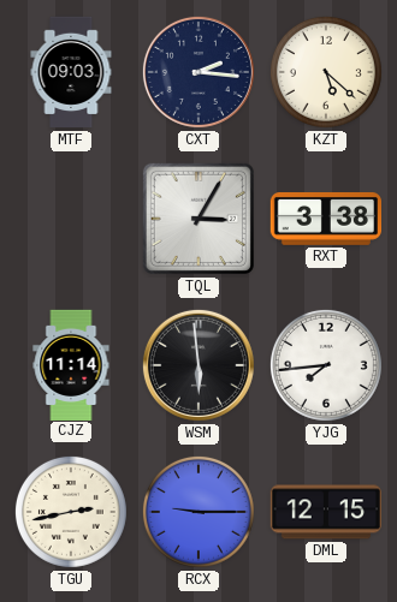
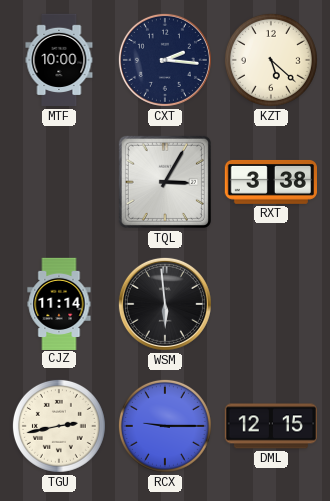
MTF: 09:03 -> 10:00
YJG: 7:44 -> none
